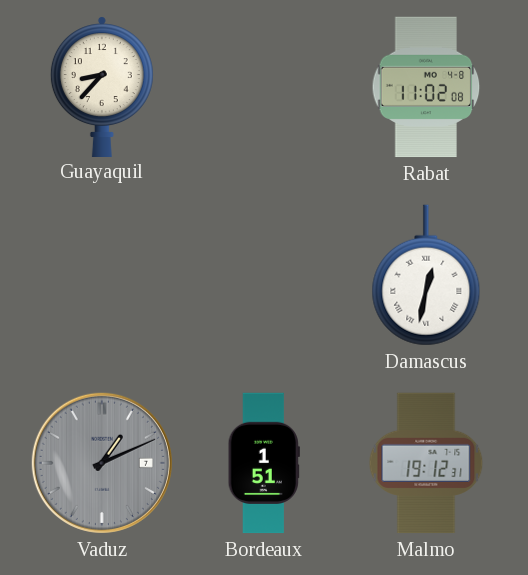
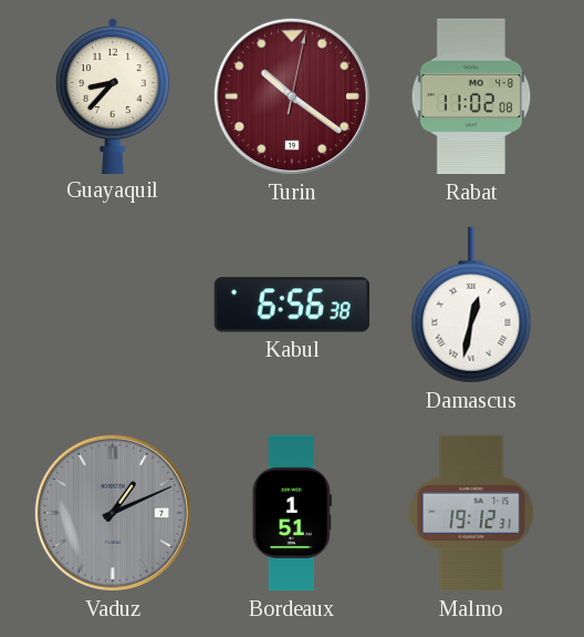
Turin: none -> 10:21
Kabul: none -> 6:56
